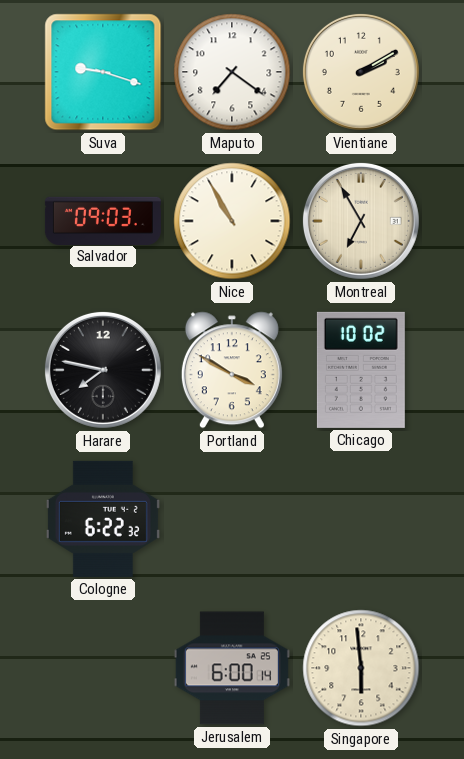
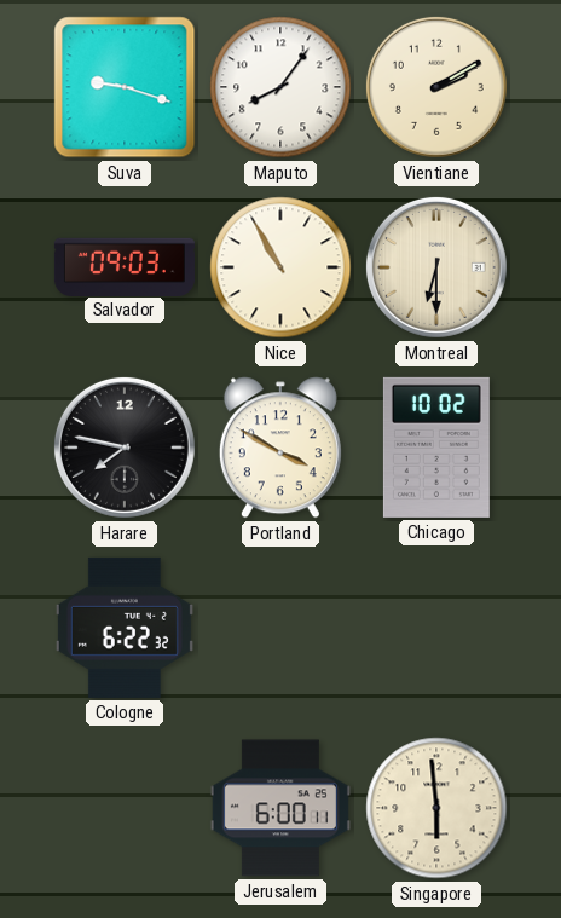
Maputo: 7:21 -> 8:06
Montreal: 6:55 -> 6:30
Jerusalem: 6:00:14 -> 6:00:11
